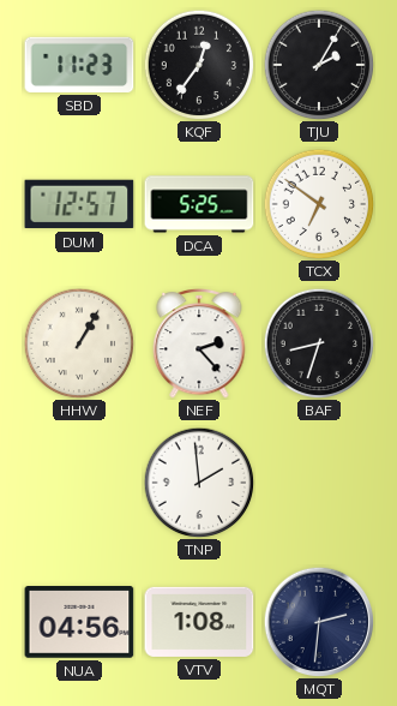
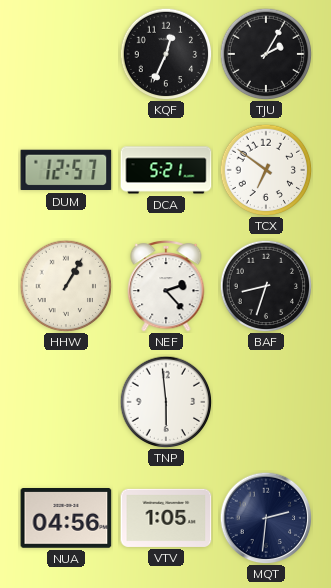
SBD: 11:23 -> none
KQF: 12:36 -> 12:34
DCA: 5:25 -> 5:21
TNP: 1:59 -> 5:59
VTV: 1:08 -> 1:05
